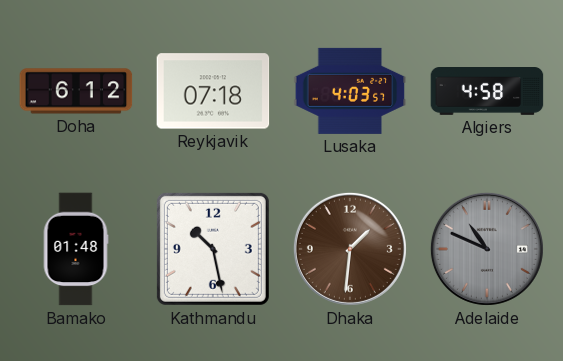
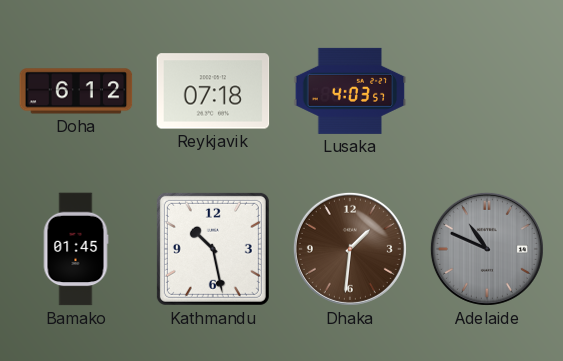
Algiers: 4:58 -> none
Bamako: 01:48 -> 01:45
